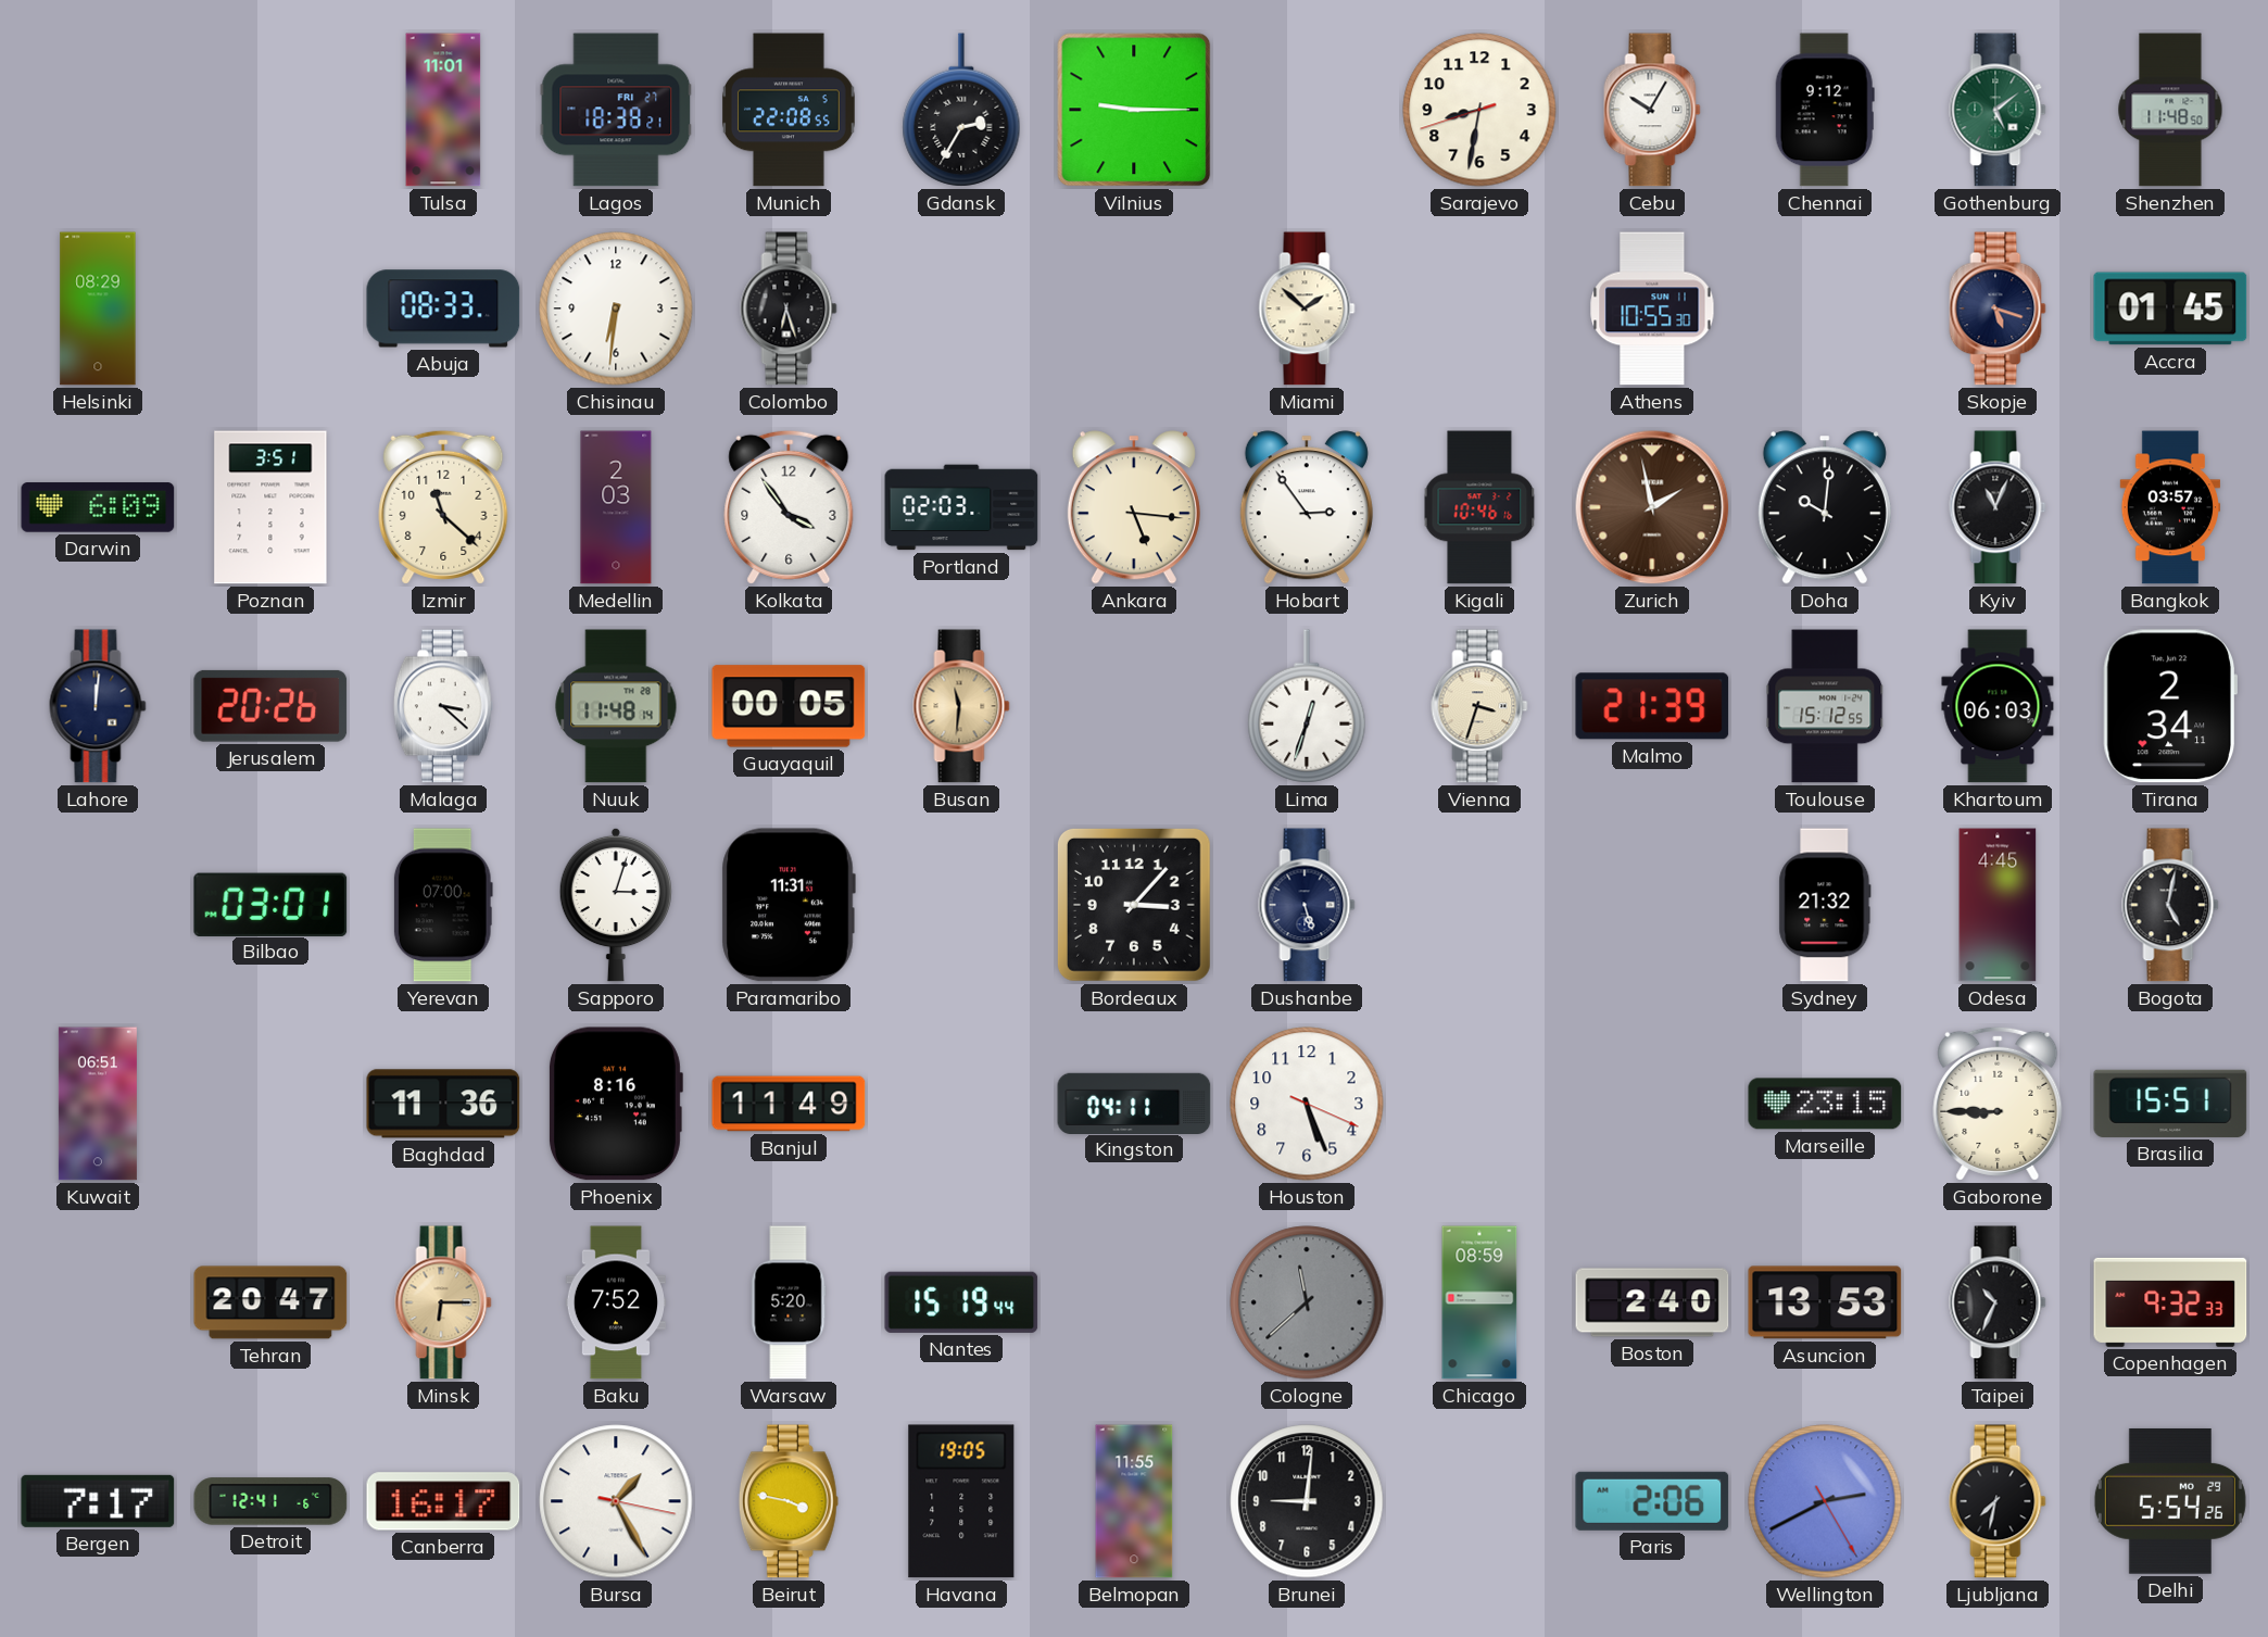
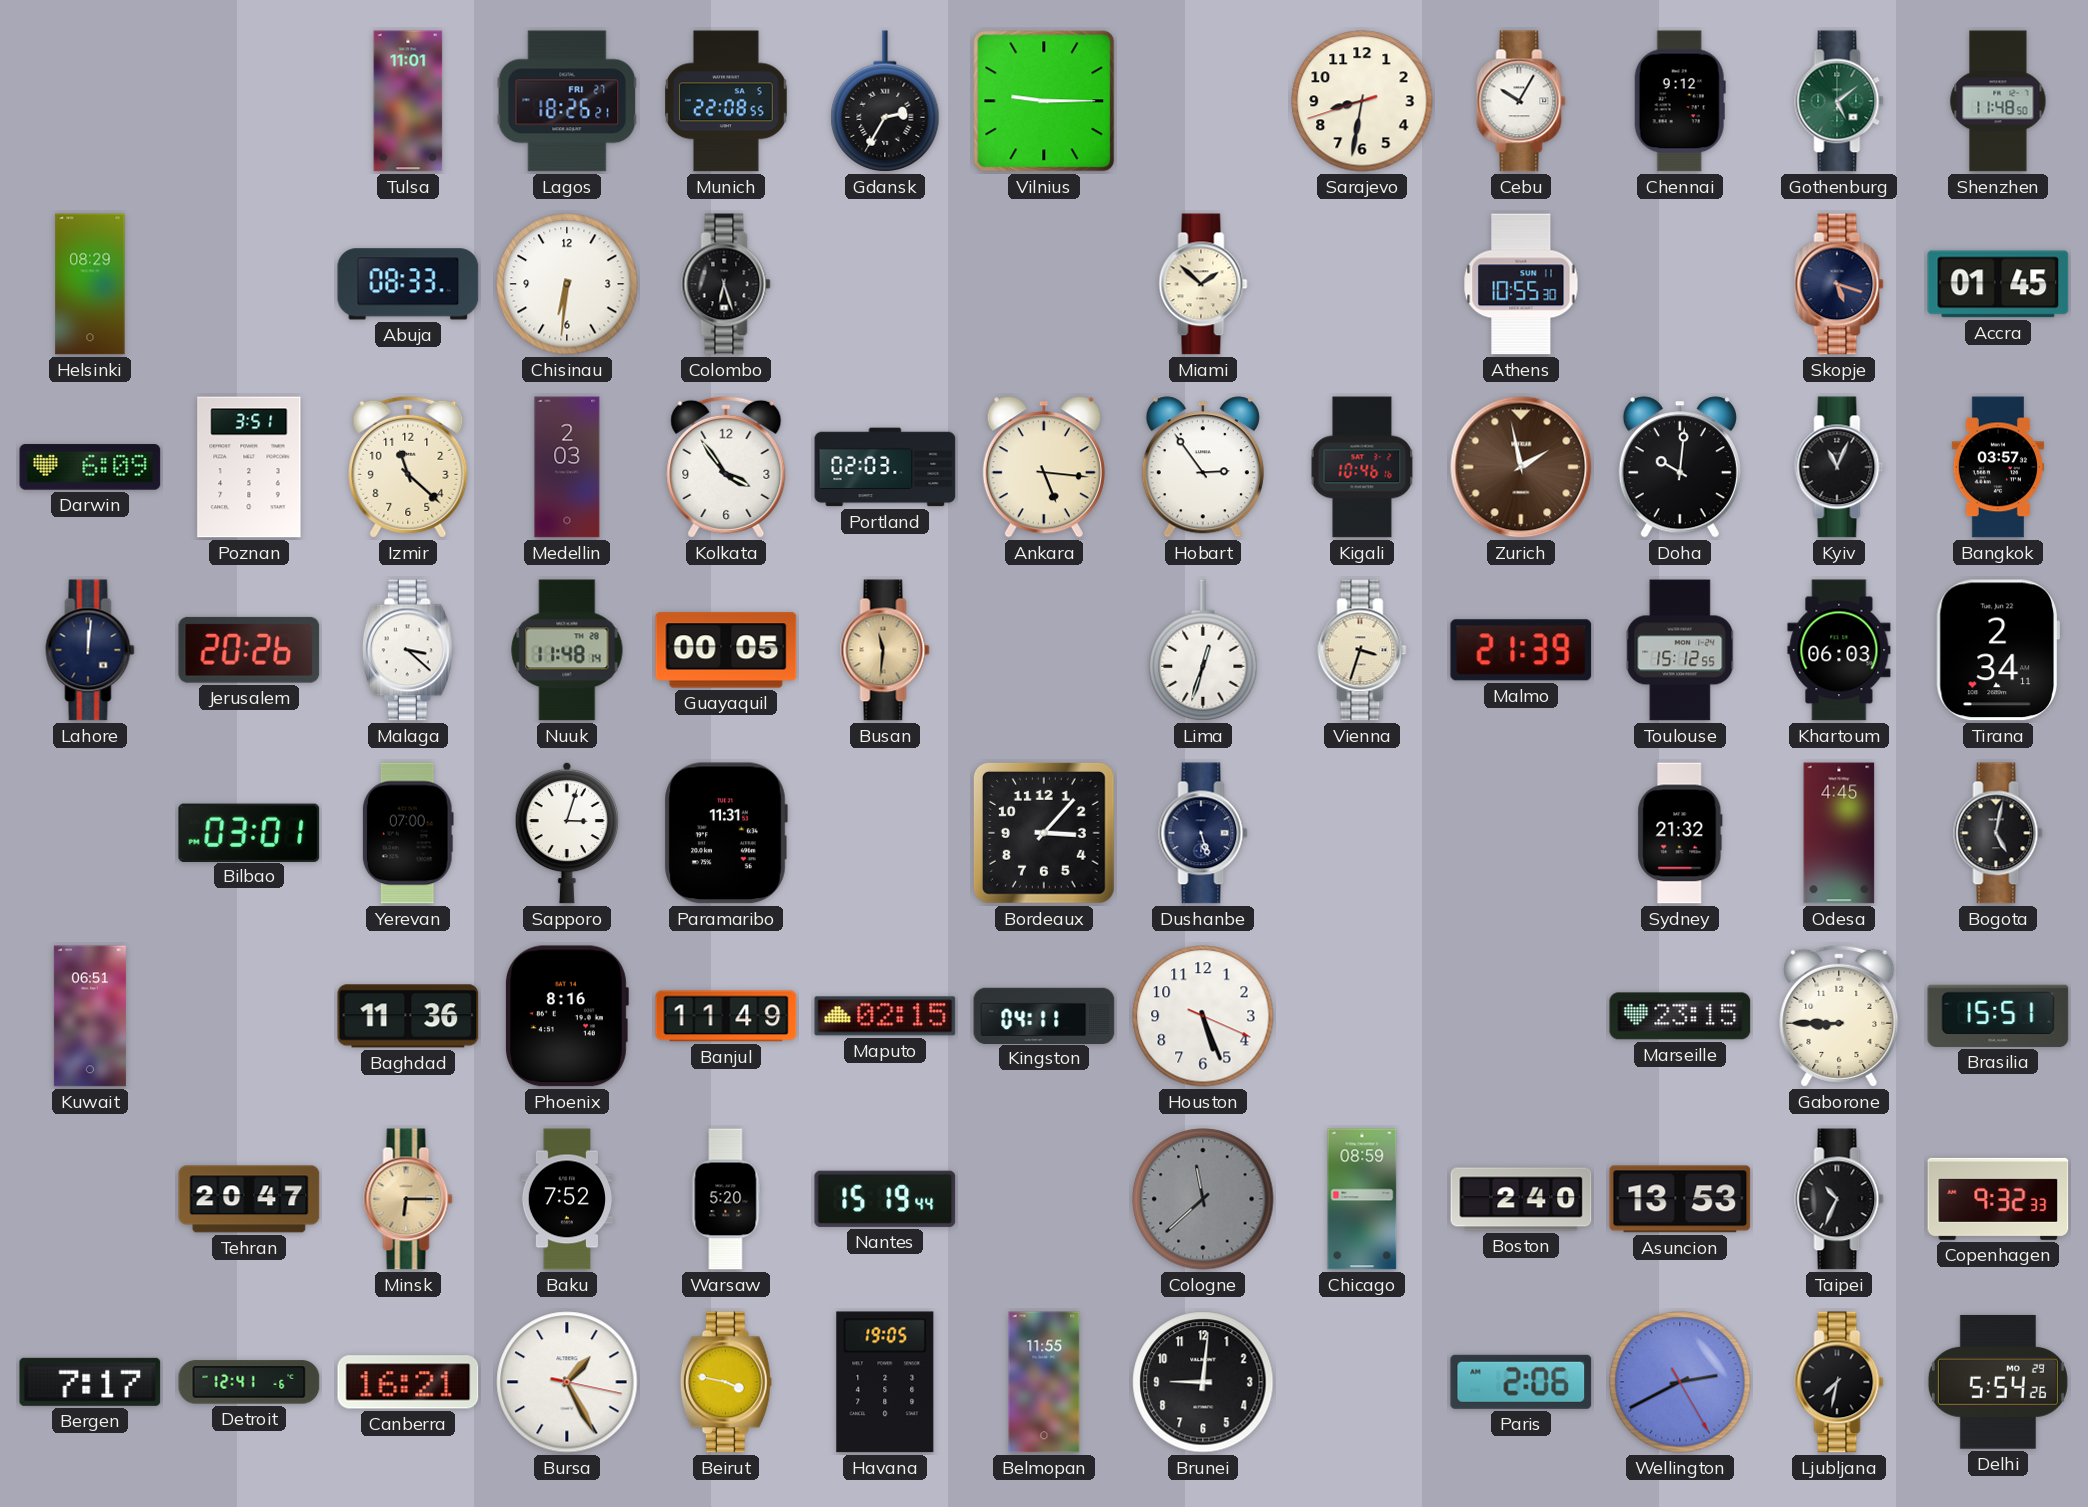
Lagos: 18:38 -> 18:26
Maputo: none -> 02:15
Canberra: 16:17 -> 16:21
